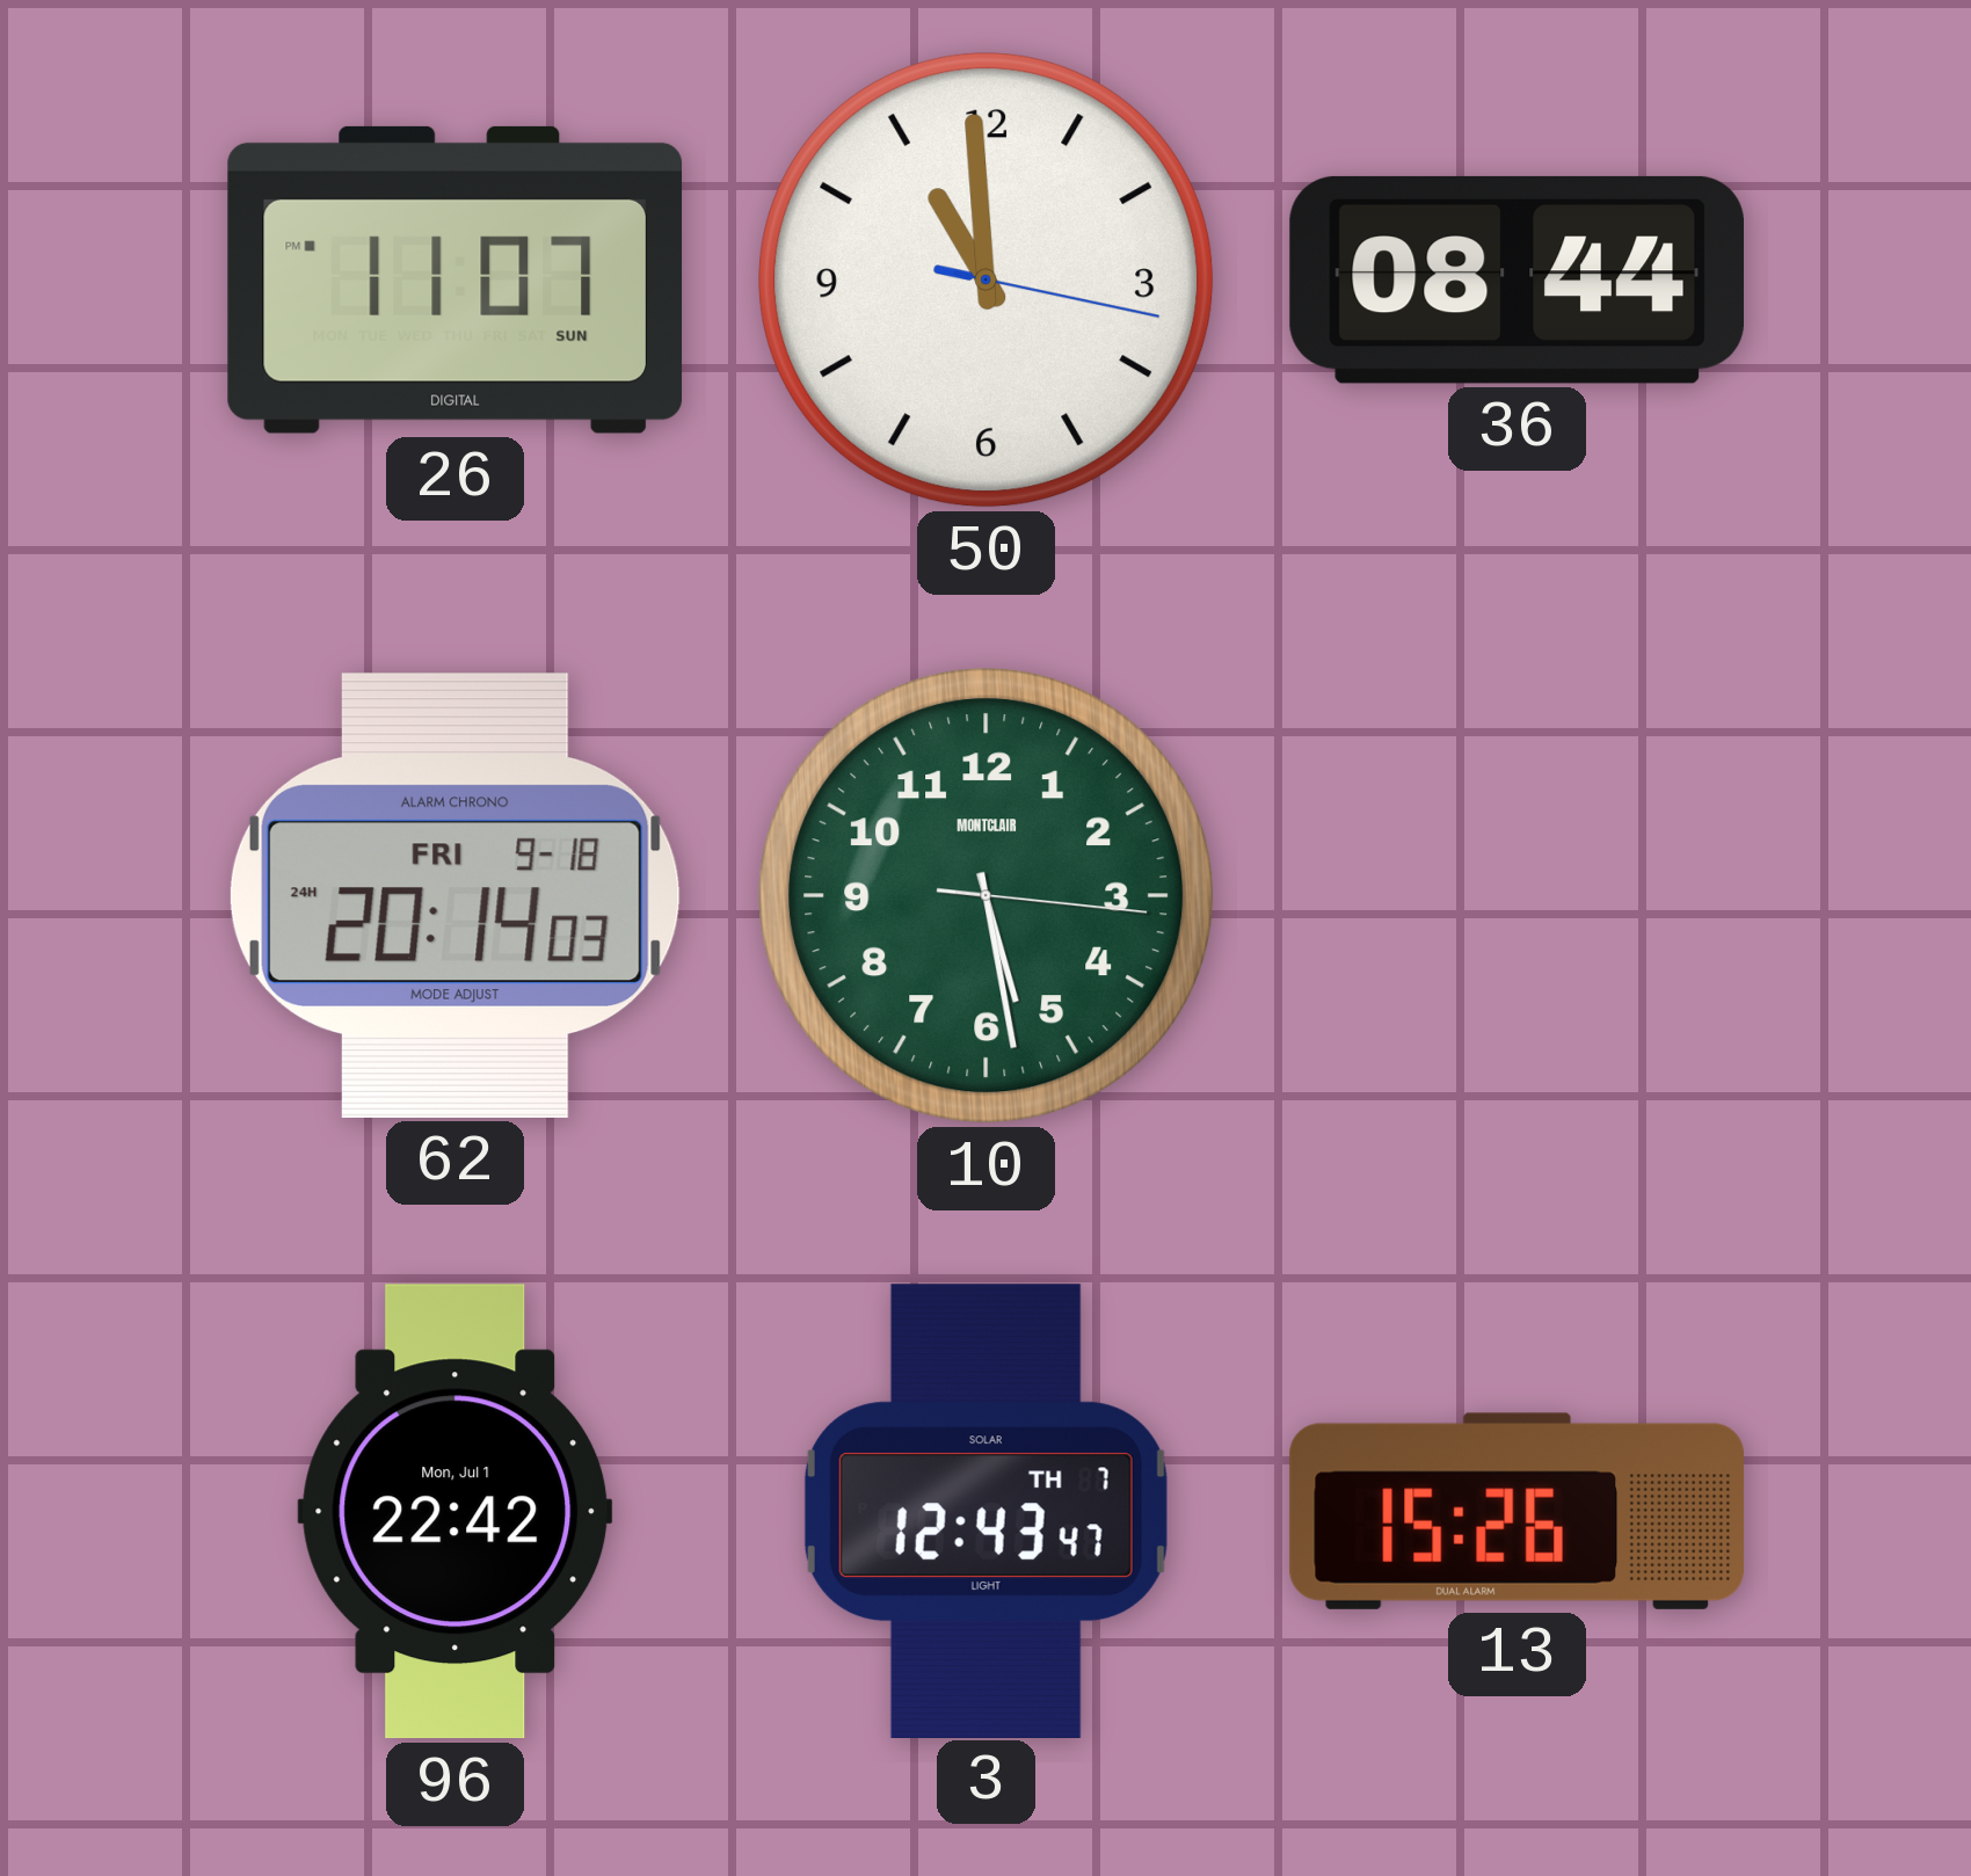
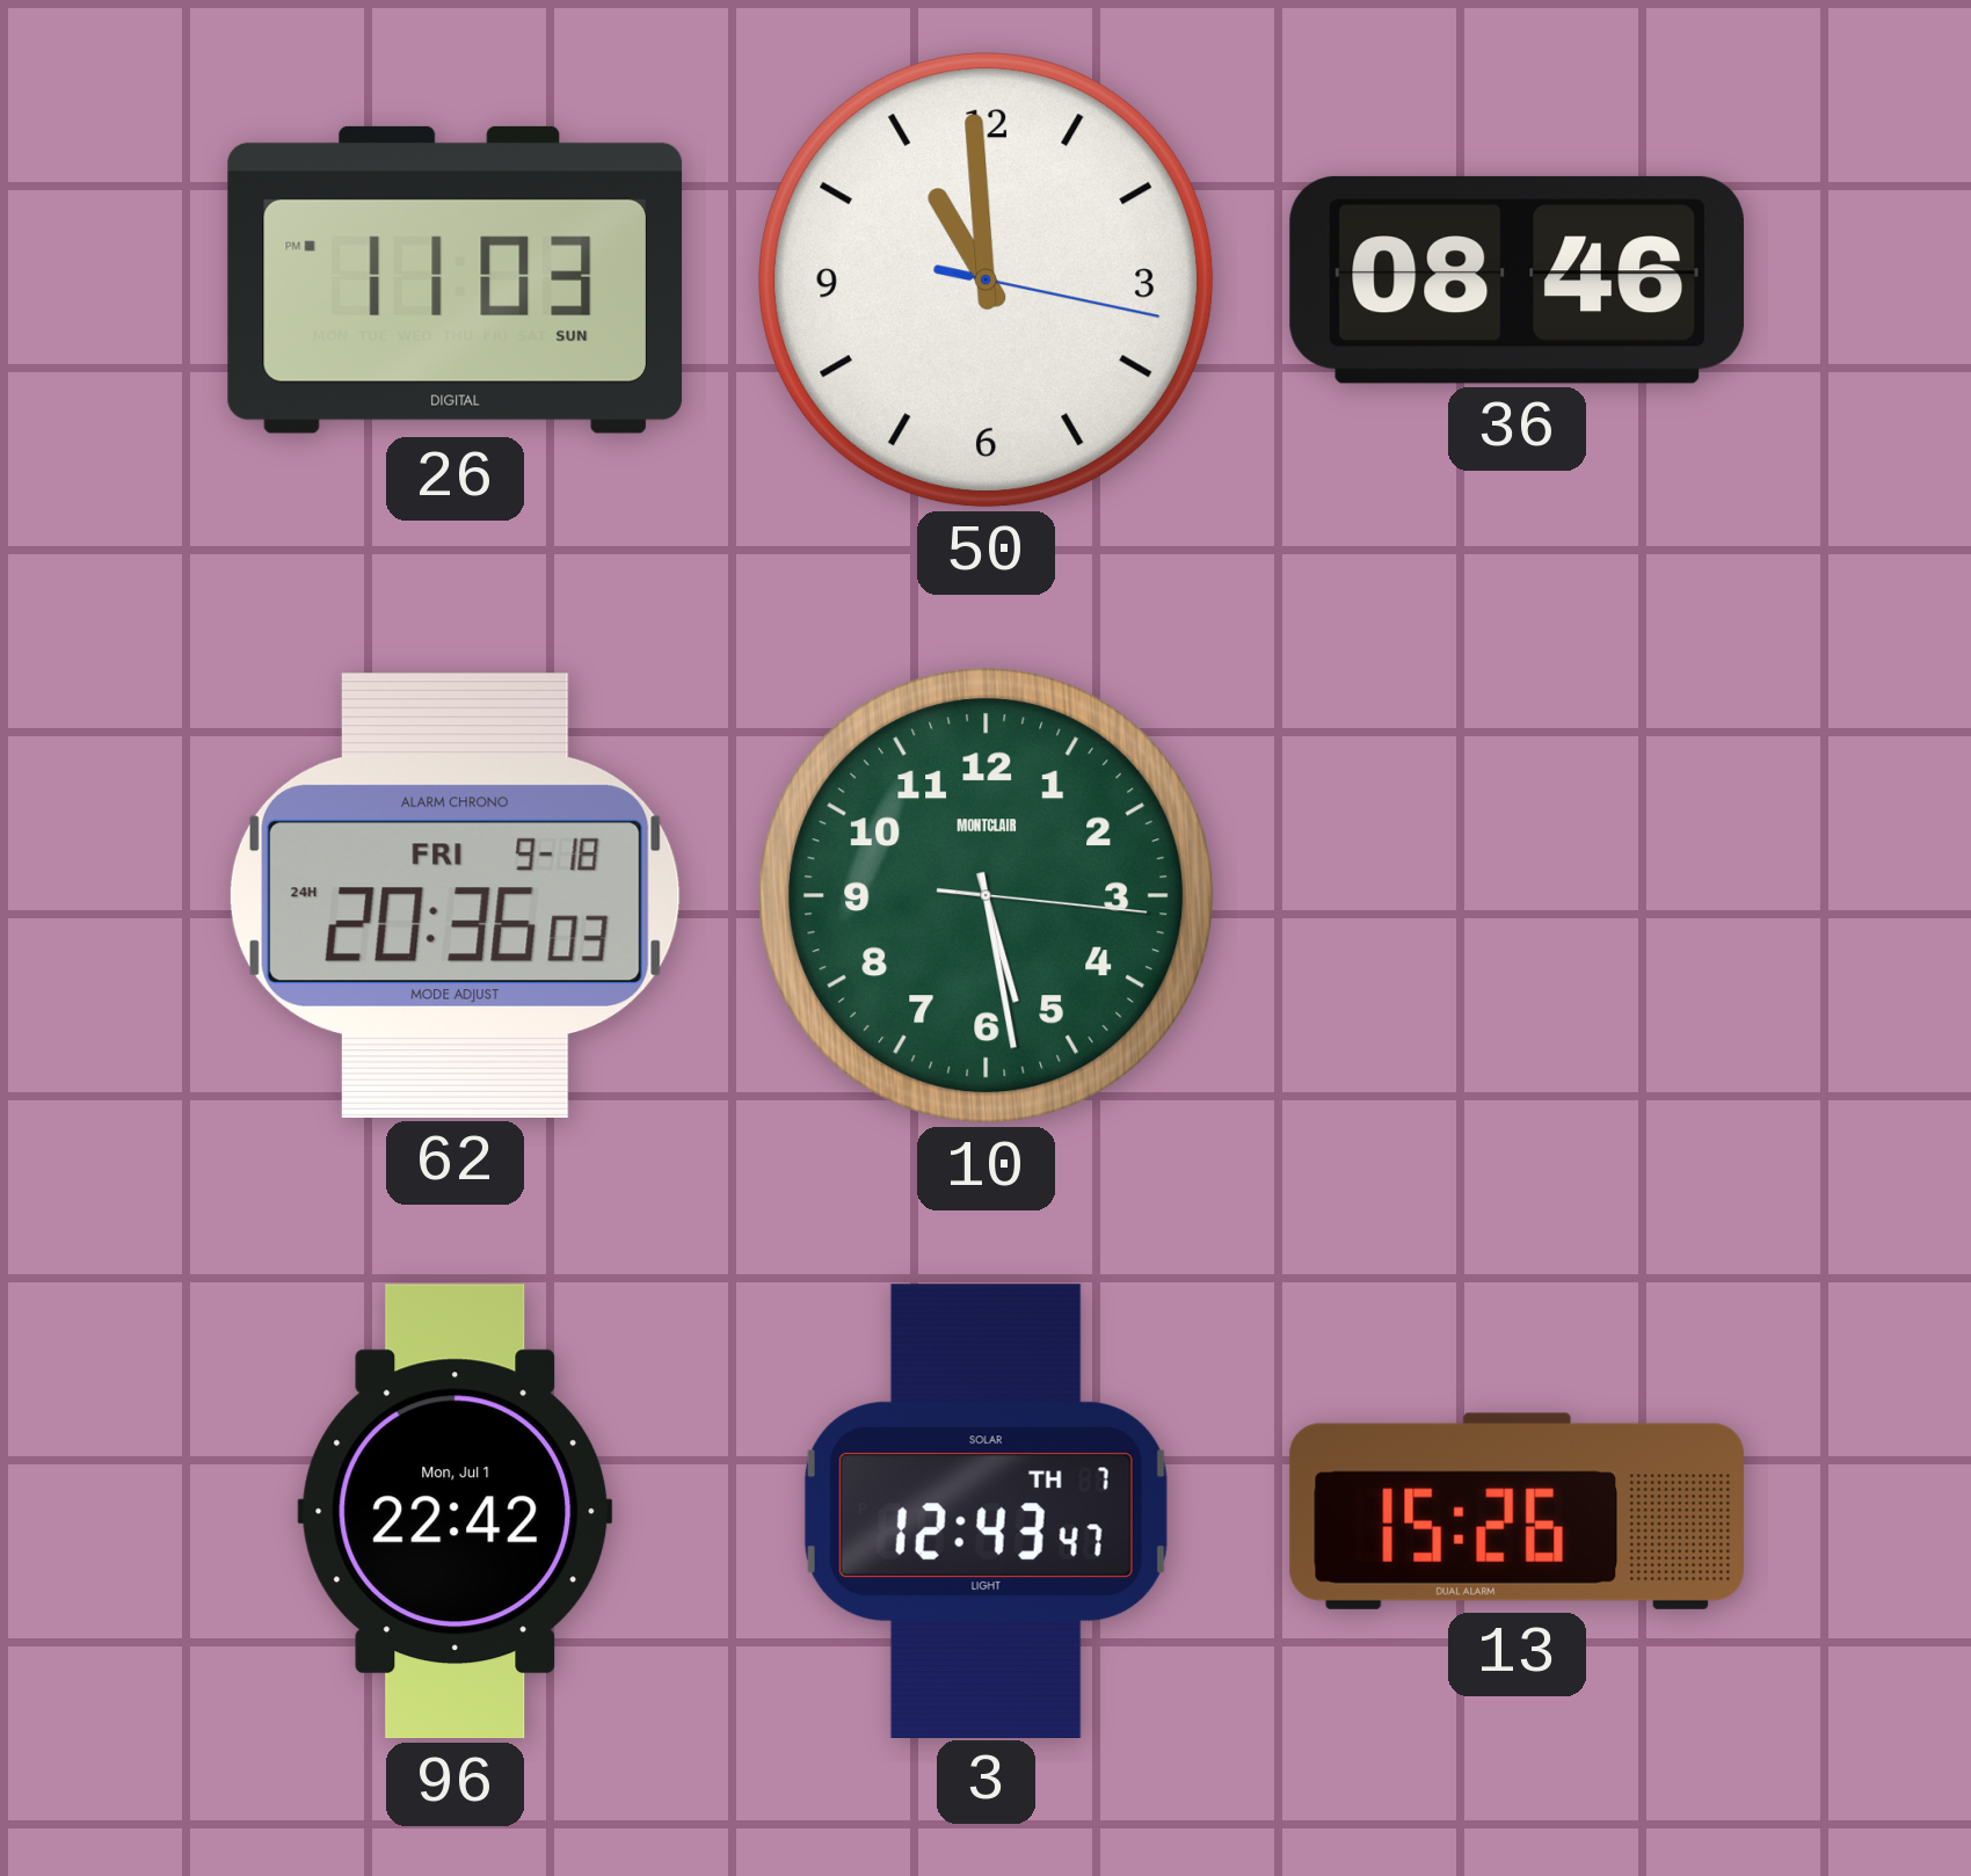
26: 11:07 -> 11:03
36: 08:44 -> 08:46
62: 20:14 -> 20:36
